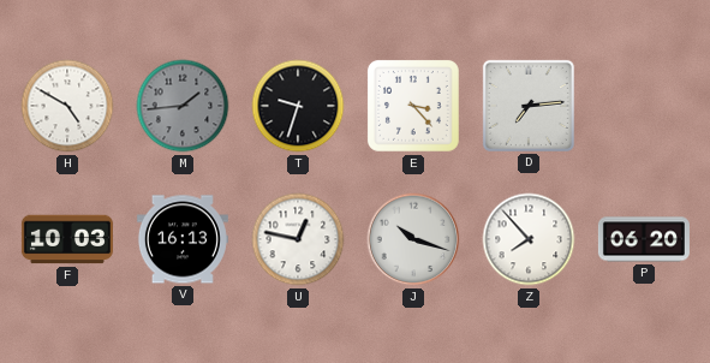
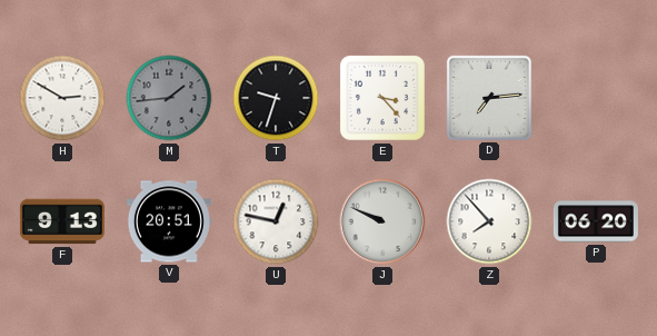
H: 4:50 -> 2:50
F: 10:03 -> 9:13
V: 16:13 -> 20:51
J: 10:18 -> 9:49
